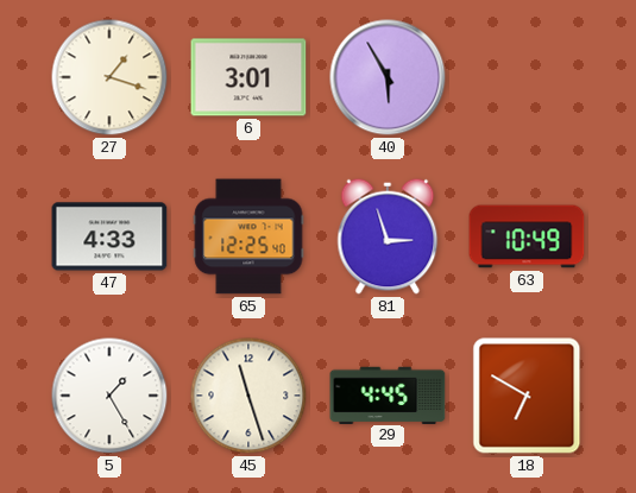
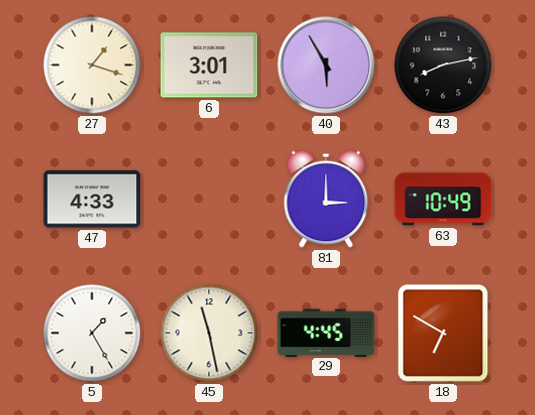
43: none -> 8:13
65: 12:25 -> none
81: 2:57 -> 3:00
45: 11:27 -> 11:28
